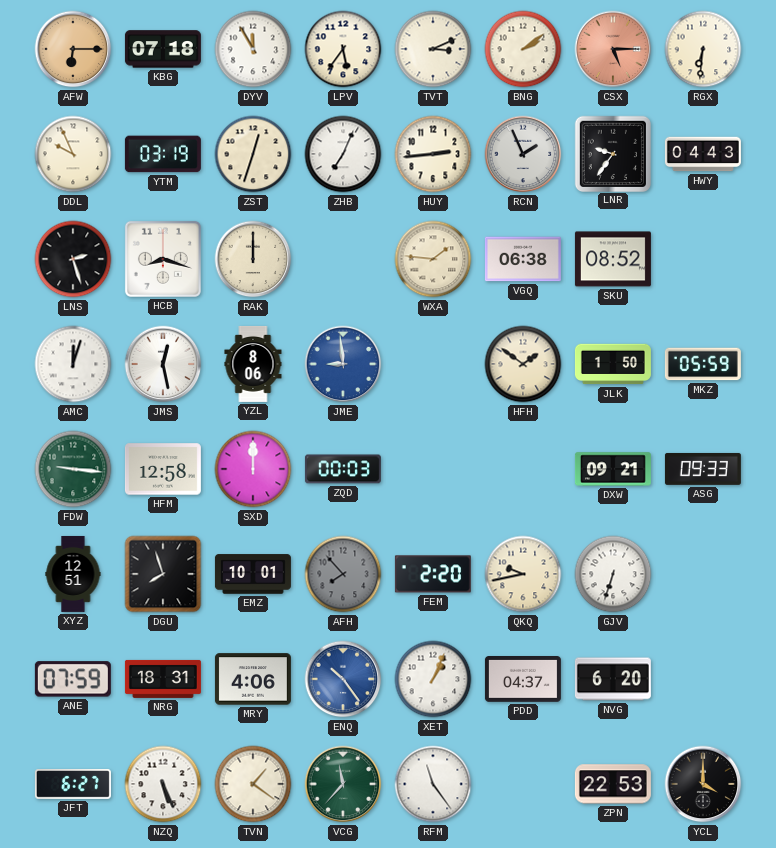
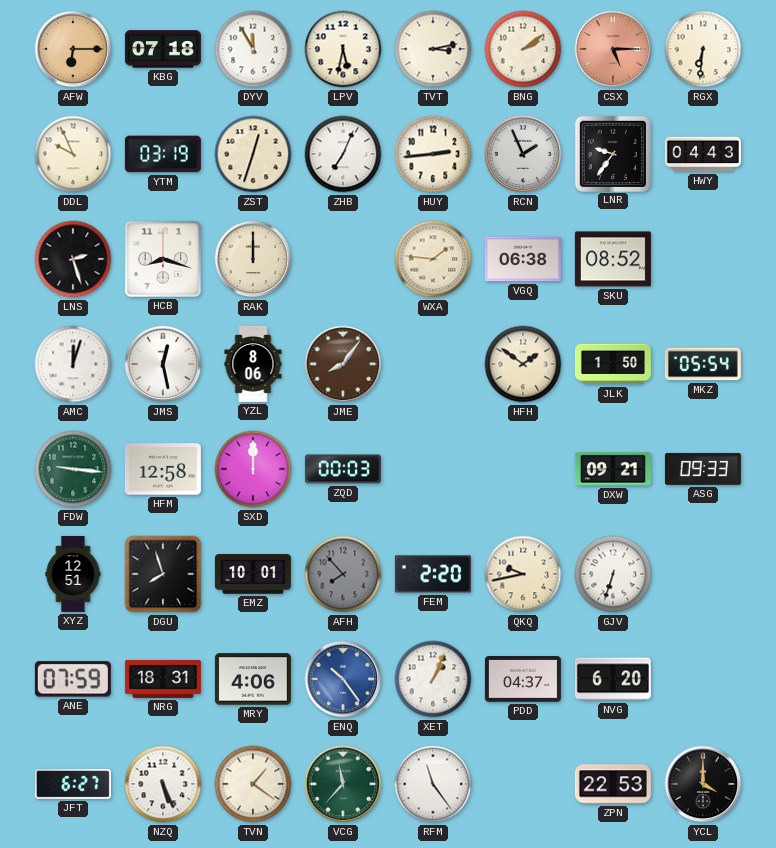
LPV: 5:36 -> 5:32
TVT: 3:11 -> 3:13
JME: 8:59 -> 8:06
JME dial: blue -> brown
MKZ: 05:59 -> 05:54
